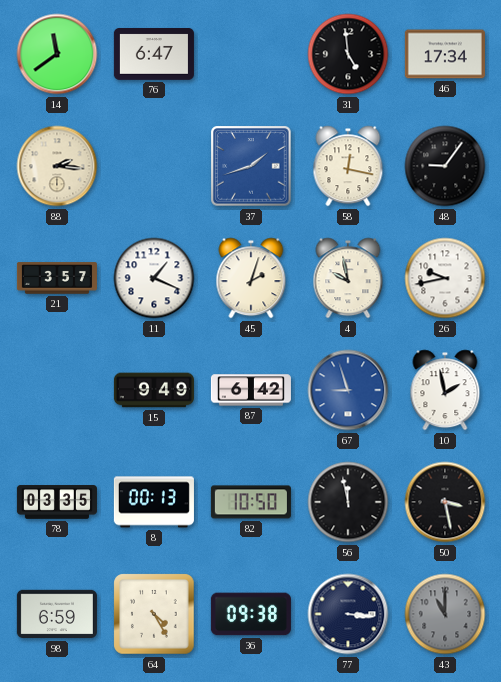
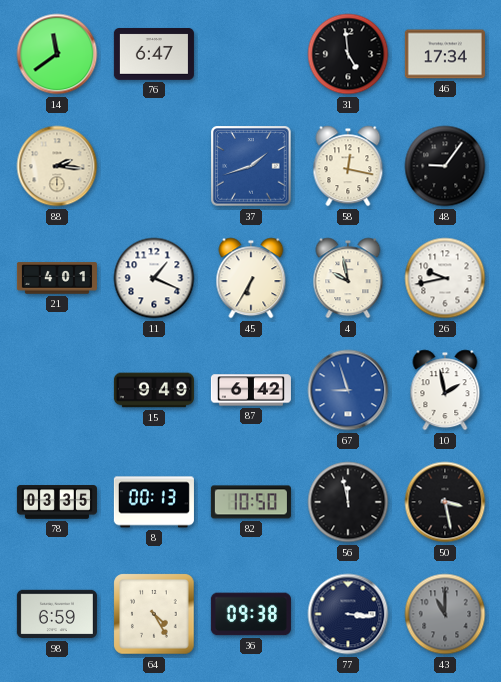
21: 3:57 -> 4:01
45: 2:03 -> 6:35
